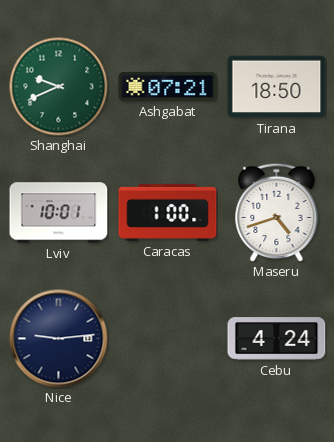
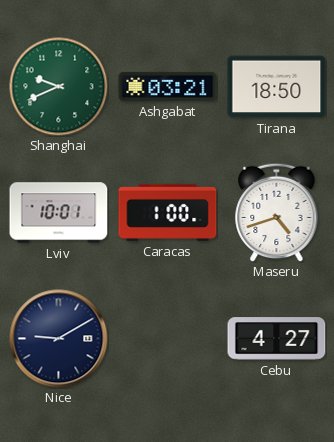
Ashgabat: 07:21 -> 03:21
Nice: 9:14 -> 9:10
Cebu: 4:24 -> 4:27
